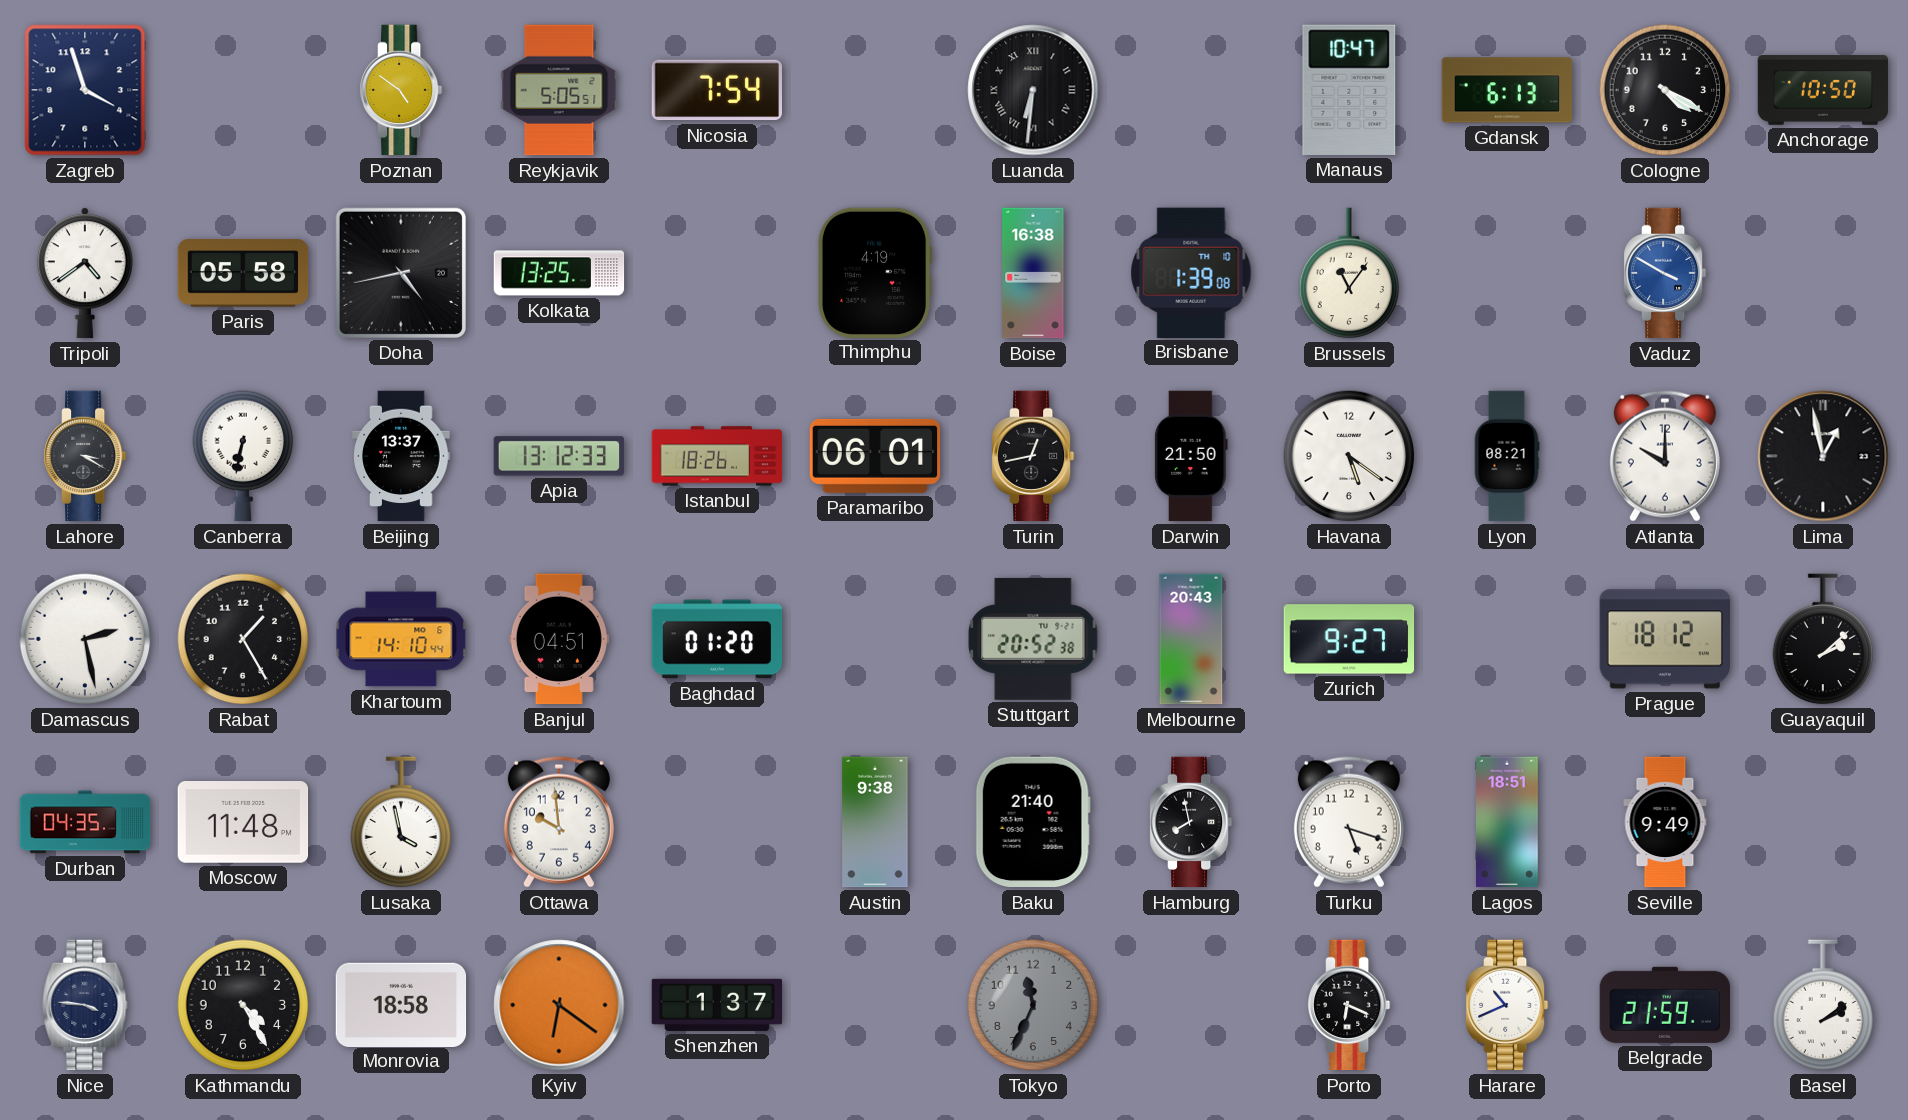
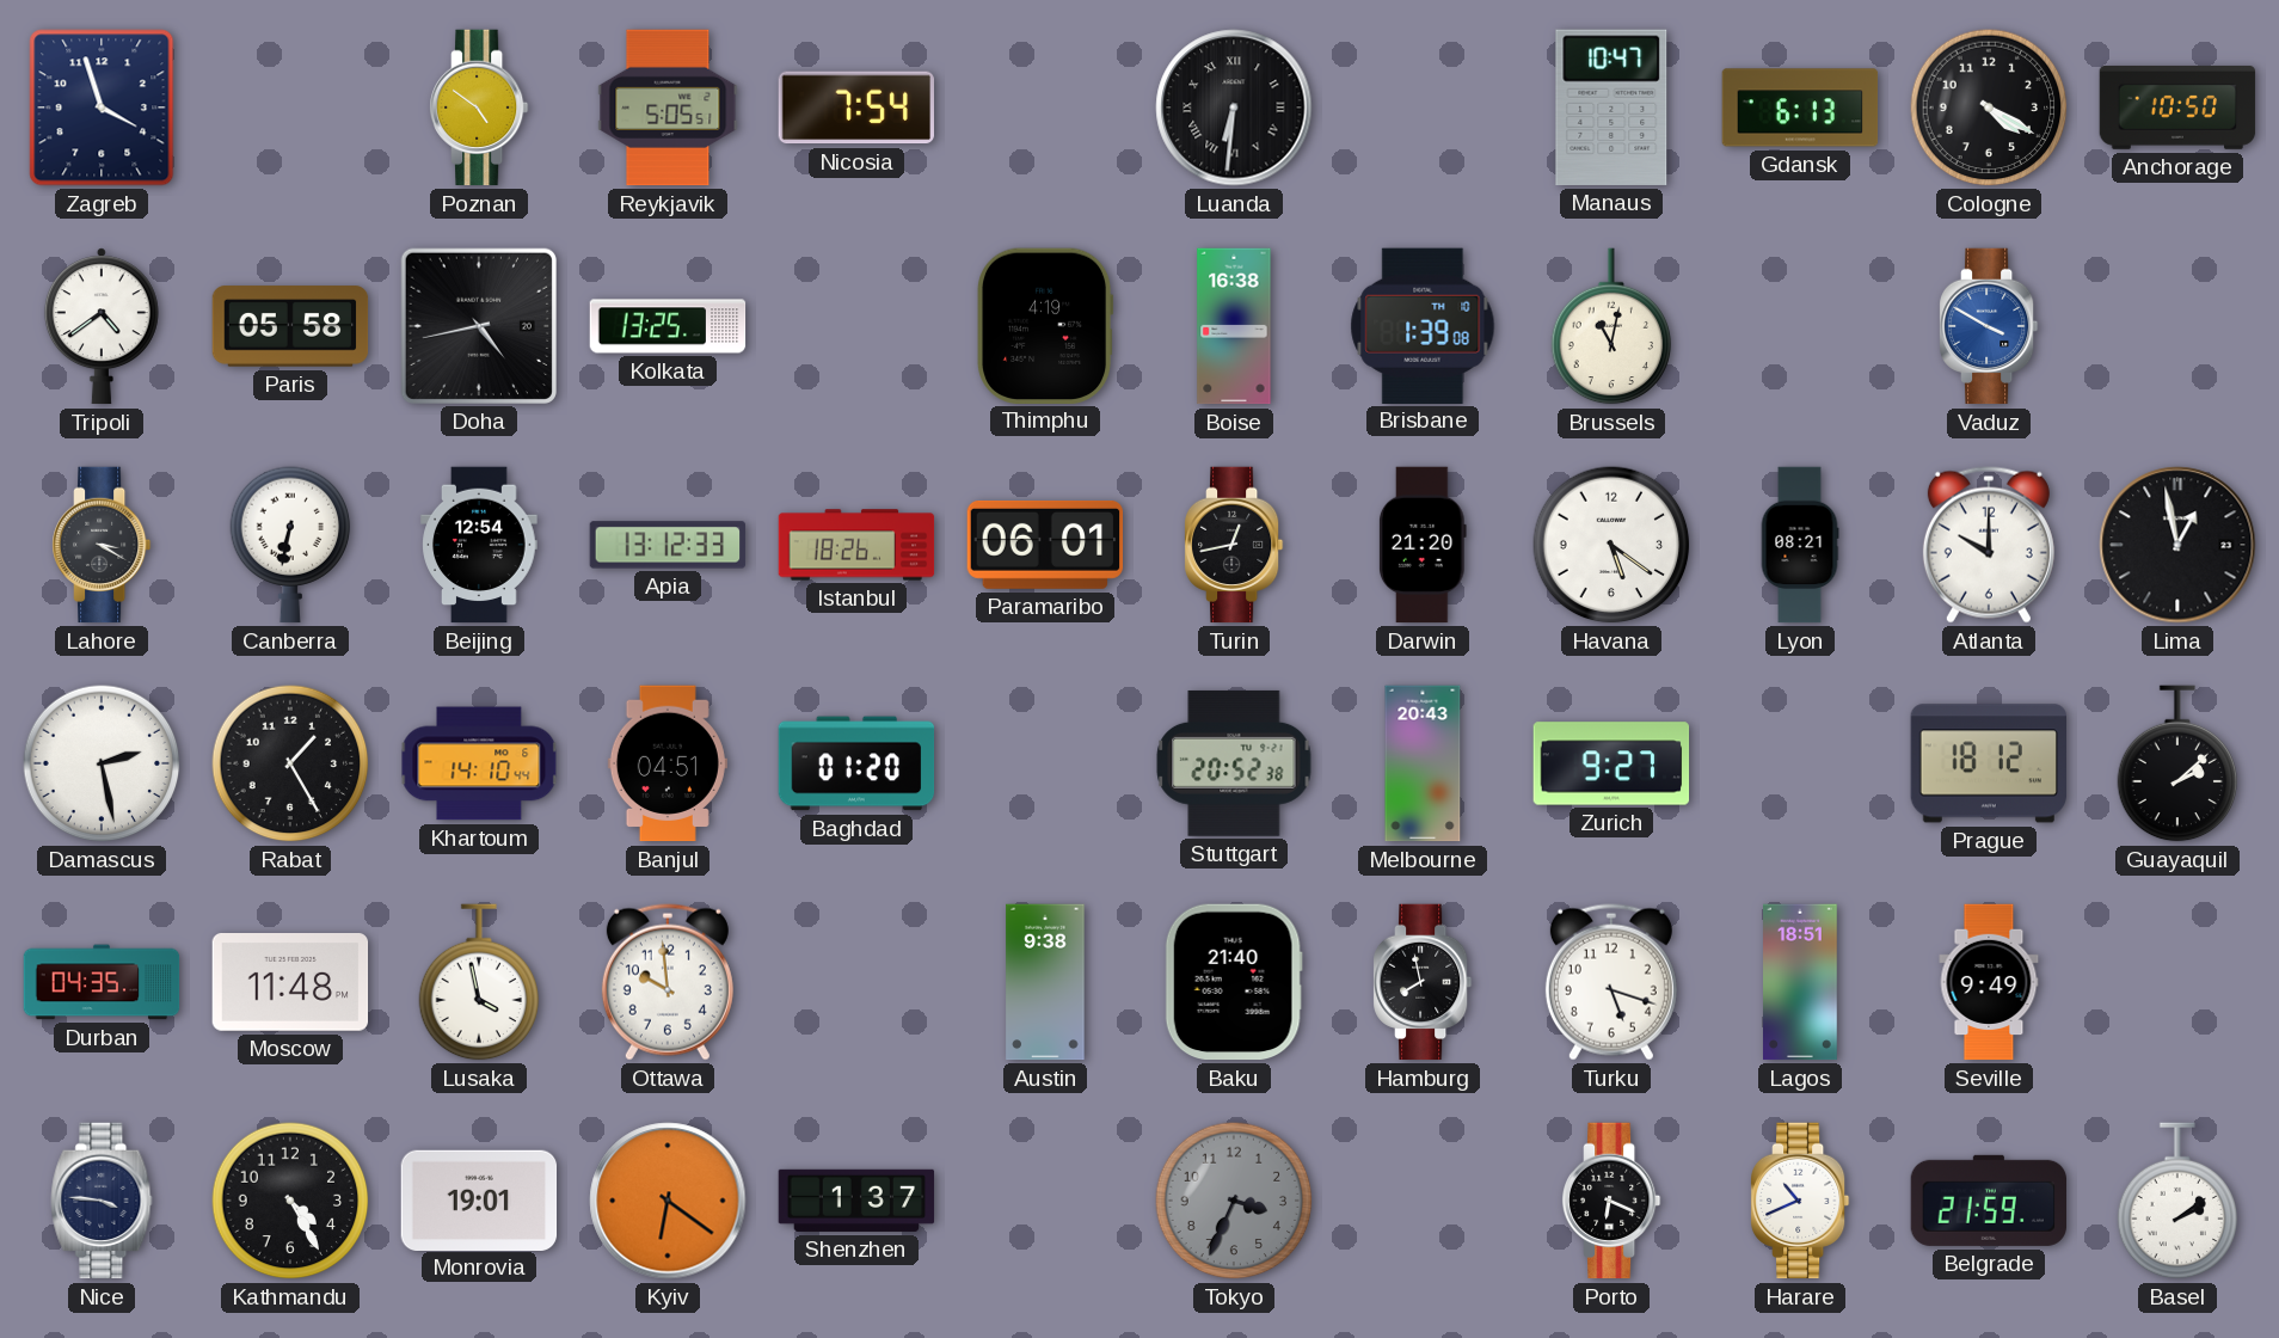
Brussels: 11:06 -> 11:02
Beijing: 13:37 -> 12:54
Darwin: 21:50 -> 21:20
Monrovia: 18:58 -> 19:01
Tokyo: 11:34 -> 3:34
